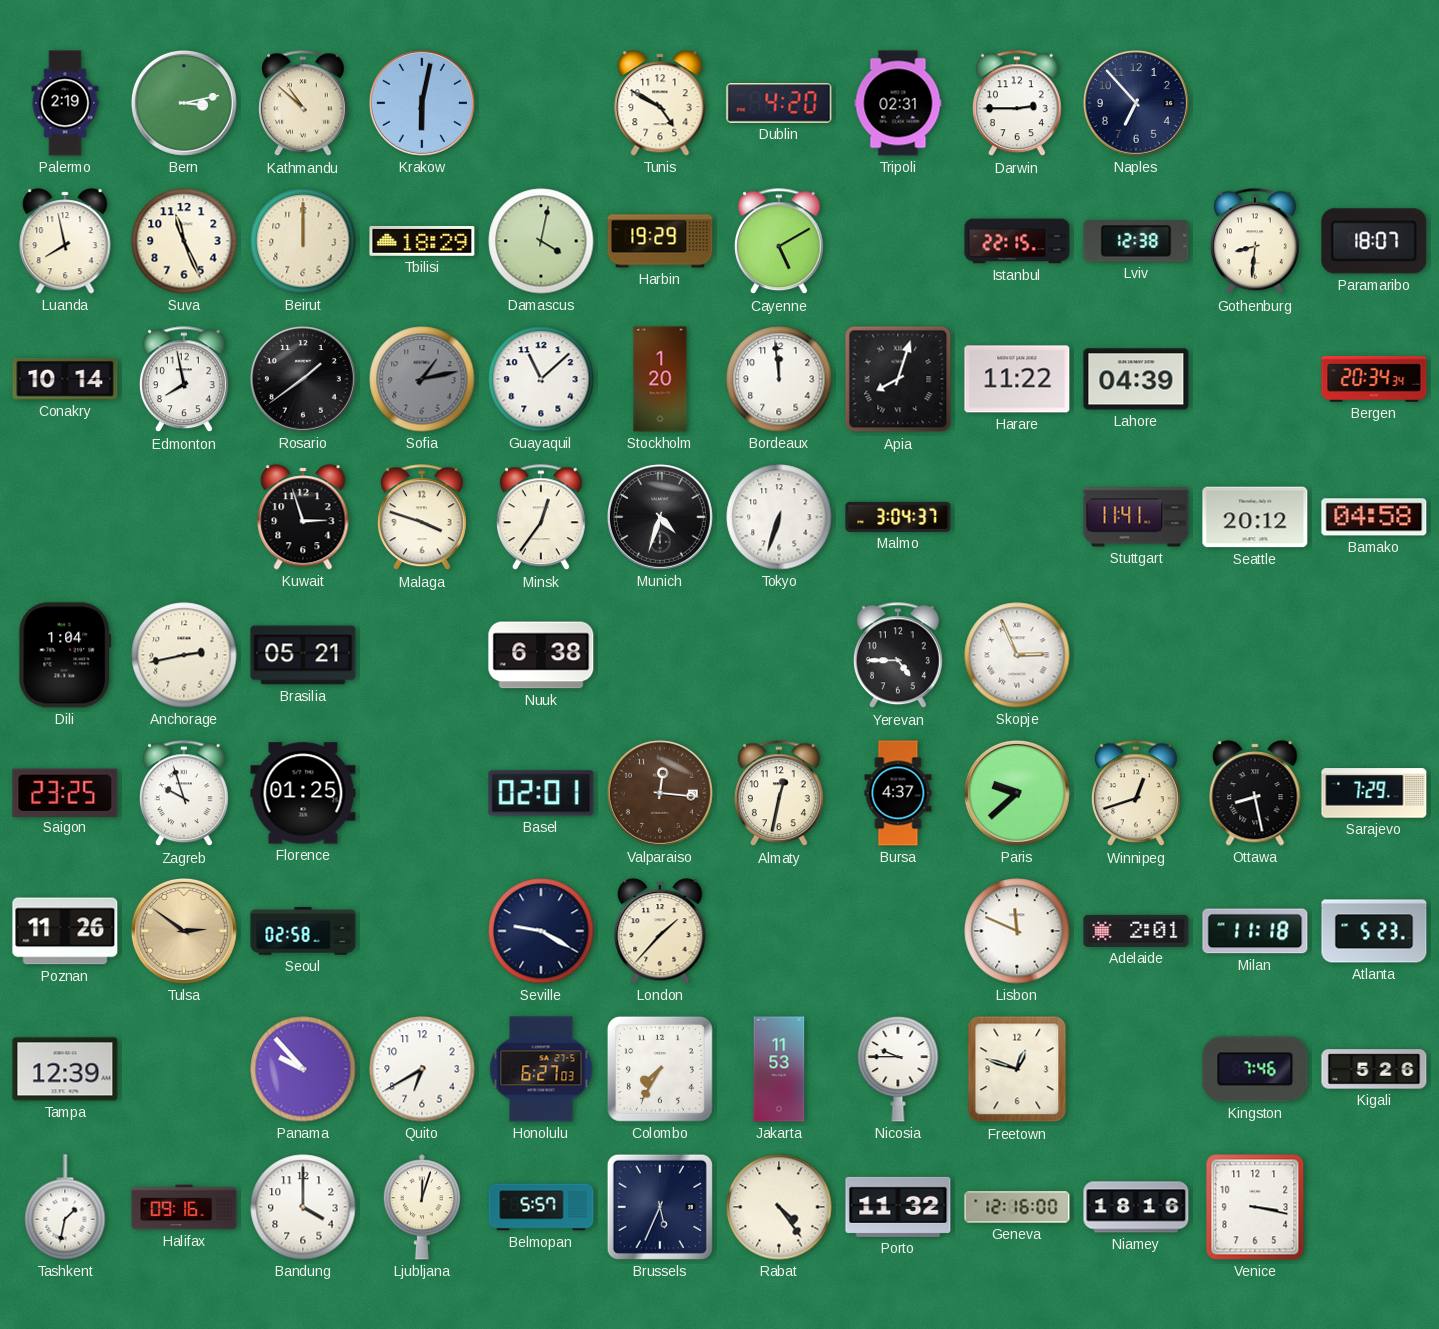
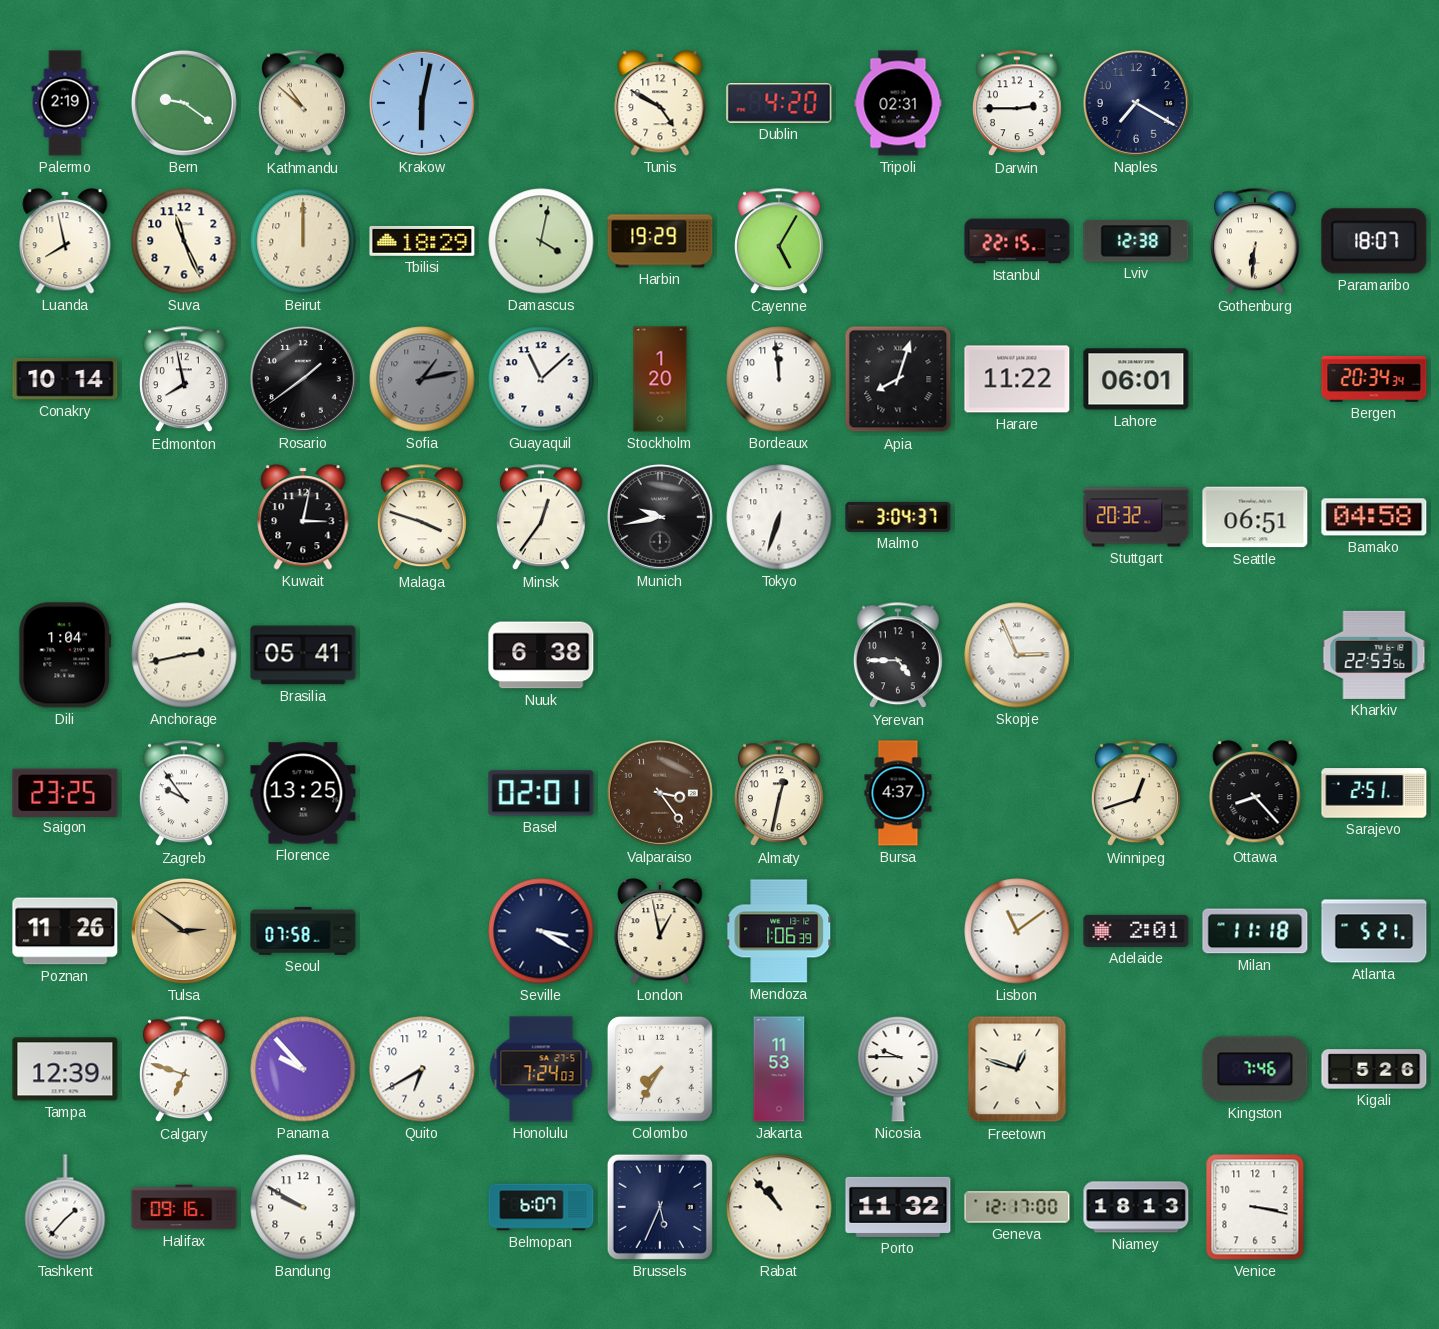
Bern: 3:13 -> 9:21
Naples: 6:53 -> 7:20
Cayenne: 5:10 -> 5:05
Gothenburg: 8:31 -> 6:31
Lahore: 04:39 -> 06:01
Kuwait: 2:57 -> 3:02
Munich: 4:33 -> 9:43
Stuttgart: 11:41 -> 20:32
Seattle: 20:12 -> 06:51
Brasilia: 05:21 -> 05:41
Kharkiv: none -> 22:53
Zagreb: 9:57 -> 9:54
Florence: 01:25 -> 13:25
Valparaiso: 12:16 -> 3:24
Paris: 9:38 -> none
Ottawa: 8:28 -> 8:23
Sarajevo: 7:29 -> 2:51
Seoul: 02:58 -> 07:58
Seville: 9:20 -> 3:20
London: 1:37 -> 12:58
Mendoza: none -> 1:06
Lisbon: 11:49 -> 11:09
Atlanta: 5:23 -> 5:21
Calgary: none -> 6:48
Honolulu: 6:27 -> 7:24
Tashkent: 1:32 -> 1:37
Bandung: 4:00 -> 9:50
Ljubljana: 12:03 -> none
Belmopan: 5:57 -> 6:07
Rabat: 4:24 -> 10:53
Geneva: 12:16 -> 12:17
Niamey: 18:16 -> 18:13
